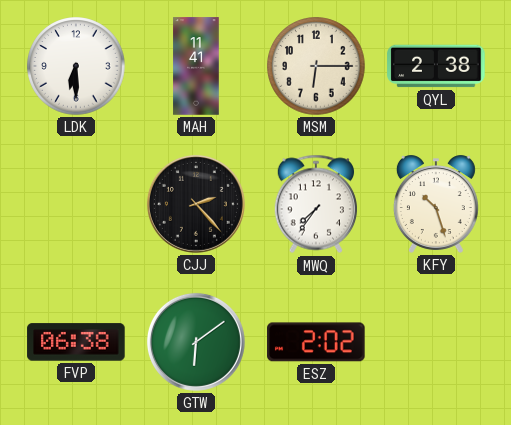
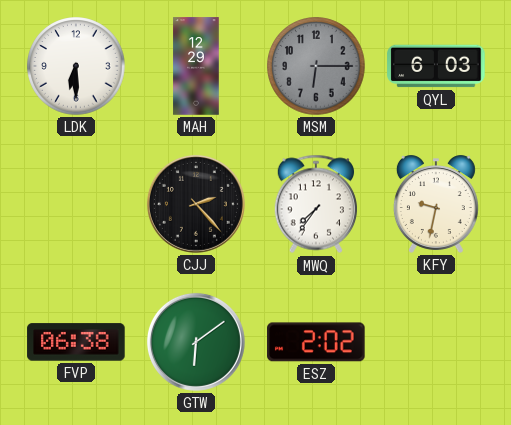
MAH: 11:41 -> 12:29
MSM dial: cream -> grey
QYL: 2:38 -> 6:03
KFY: 10:27 -> 9:32
